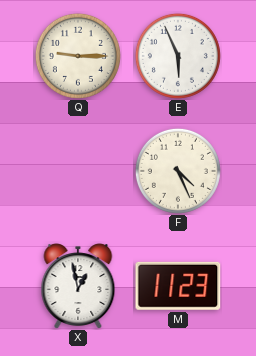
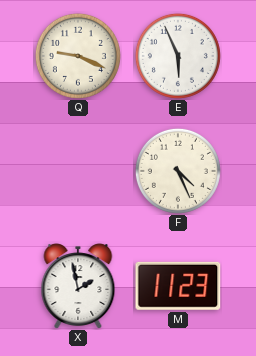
Q: 9:15 -> 9:19
X: 12:58 -> 1:58
